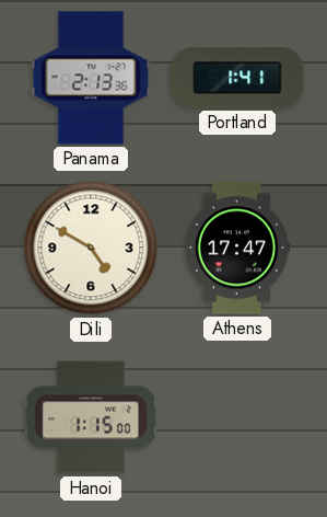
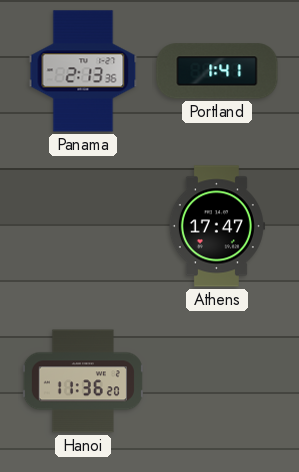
Dili: 4:50 -> none
Hanoi: 1:15 -> 11:36
